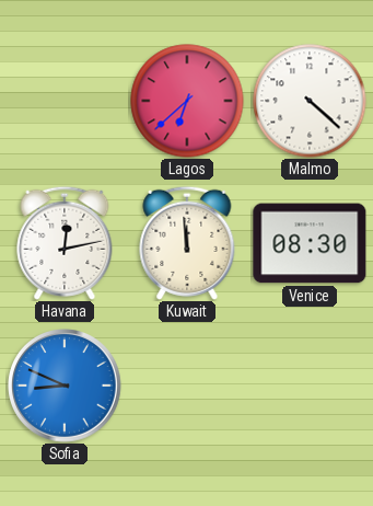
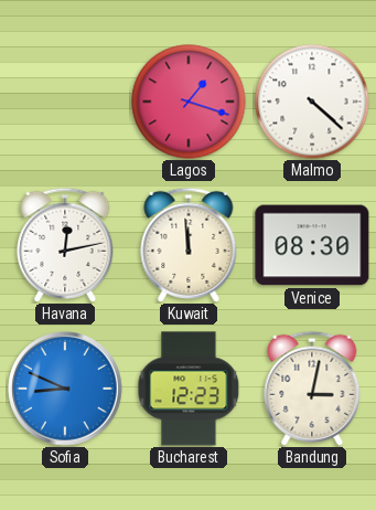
Lagos: 6:38 -> 1:18
Bucharest: none -> 12:23
Bandung: none -> 3:02
